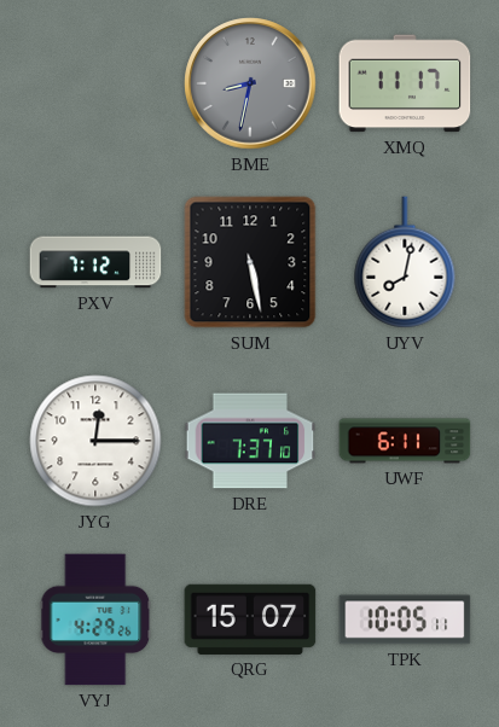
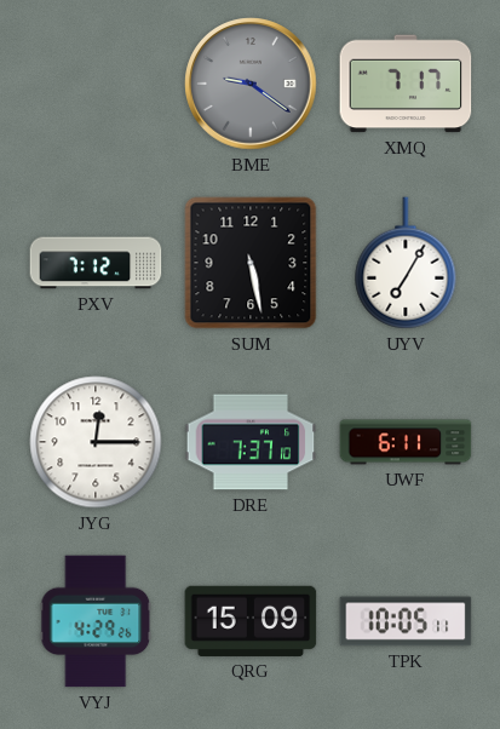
BME: 8:32 -> 9:21
XMQ: 11:17 -> 7:17
UYV: 8:02 -> 7:05
QRG: 15:07 -> 15:09
